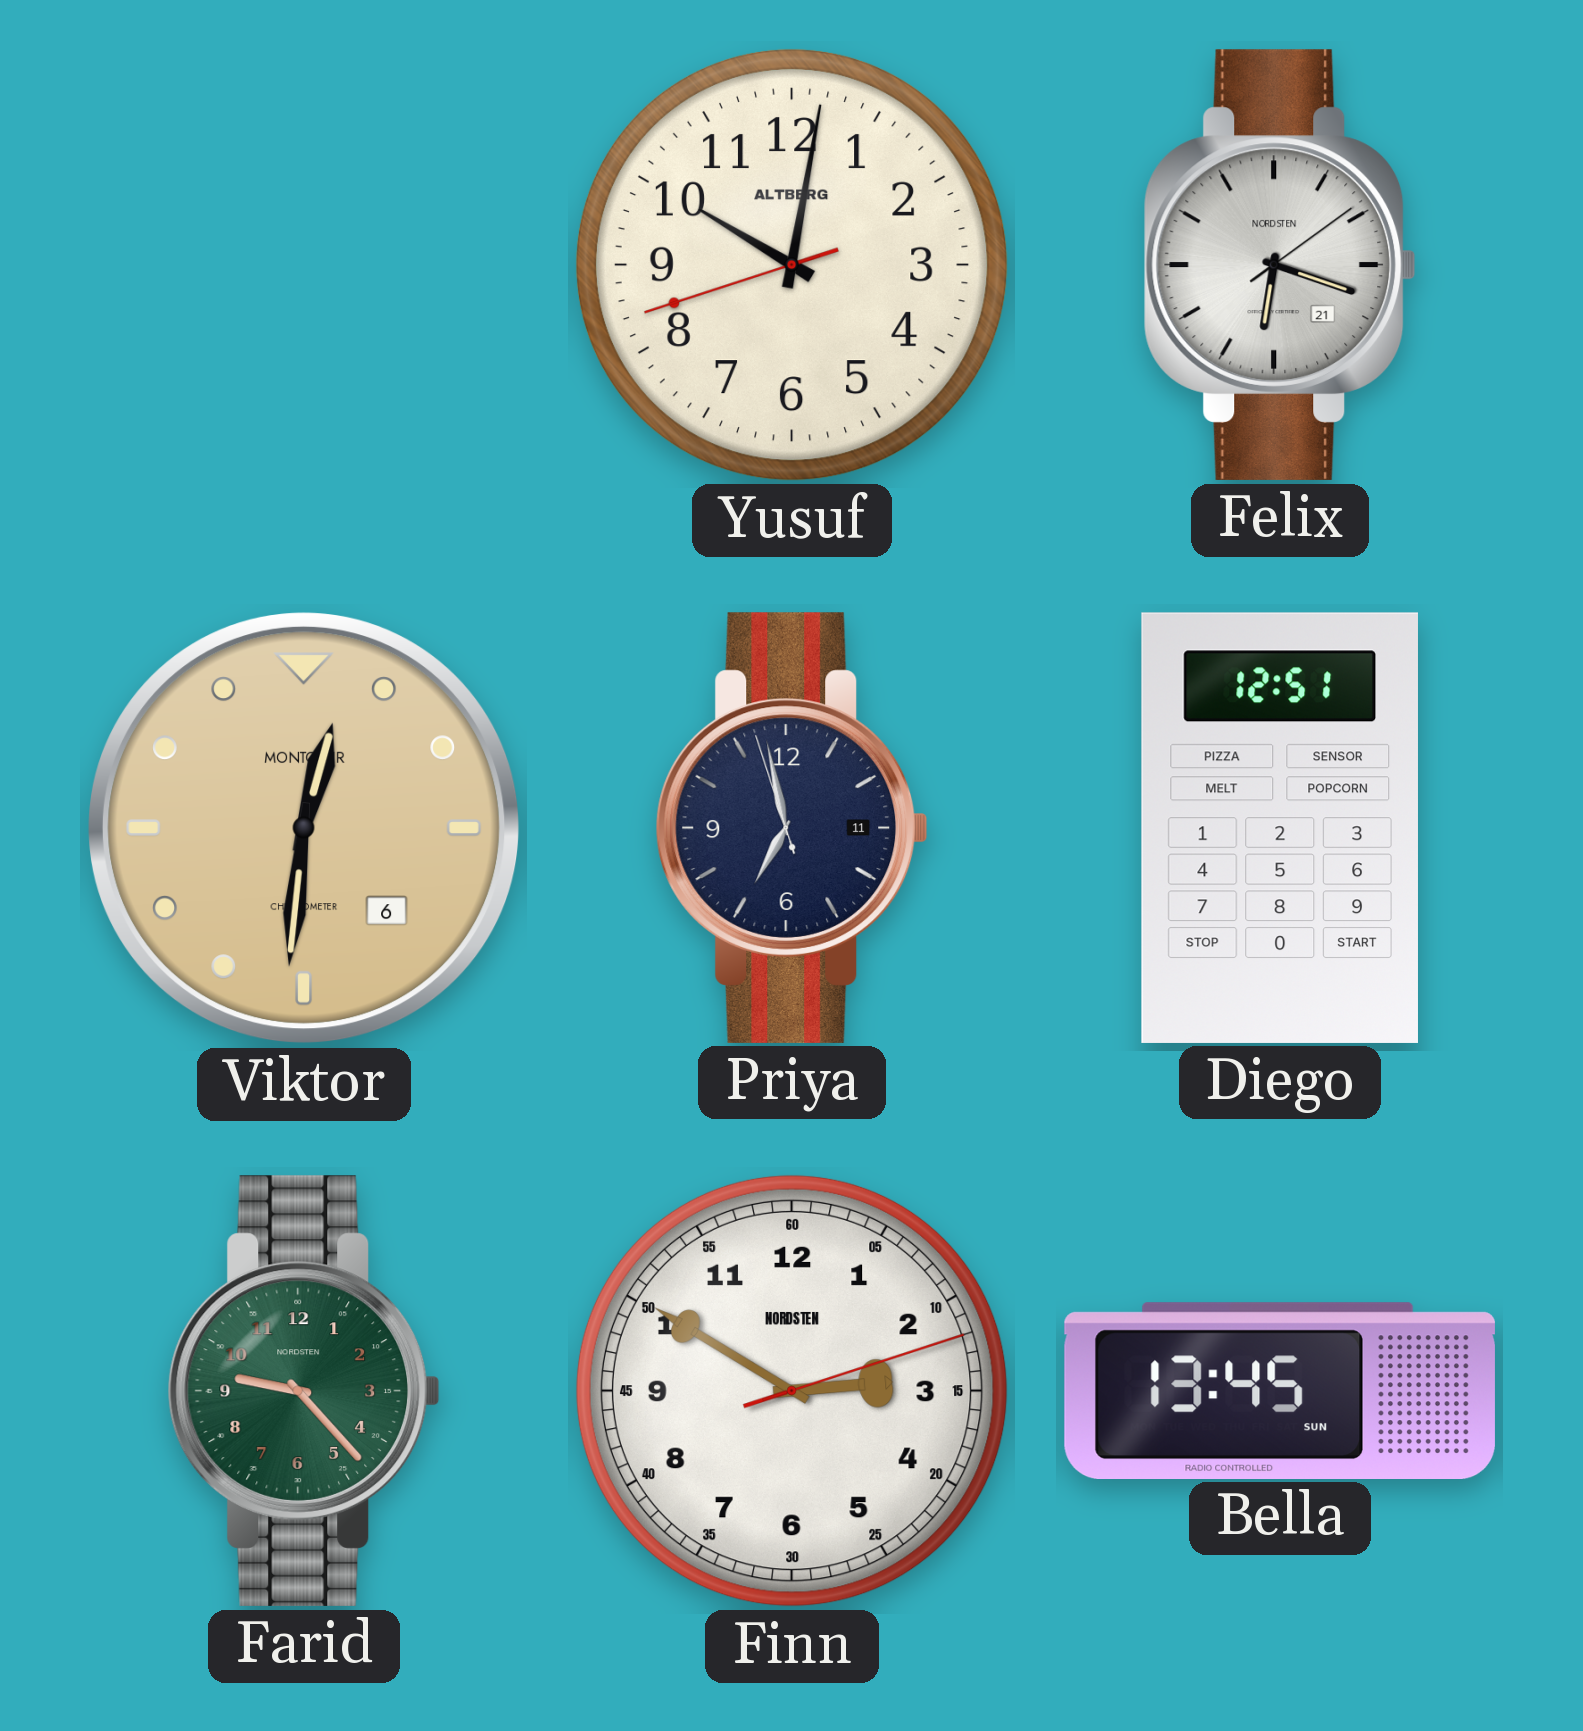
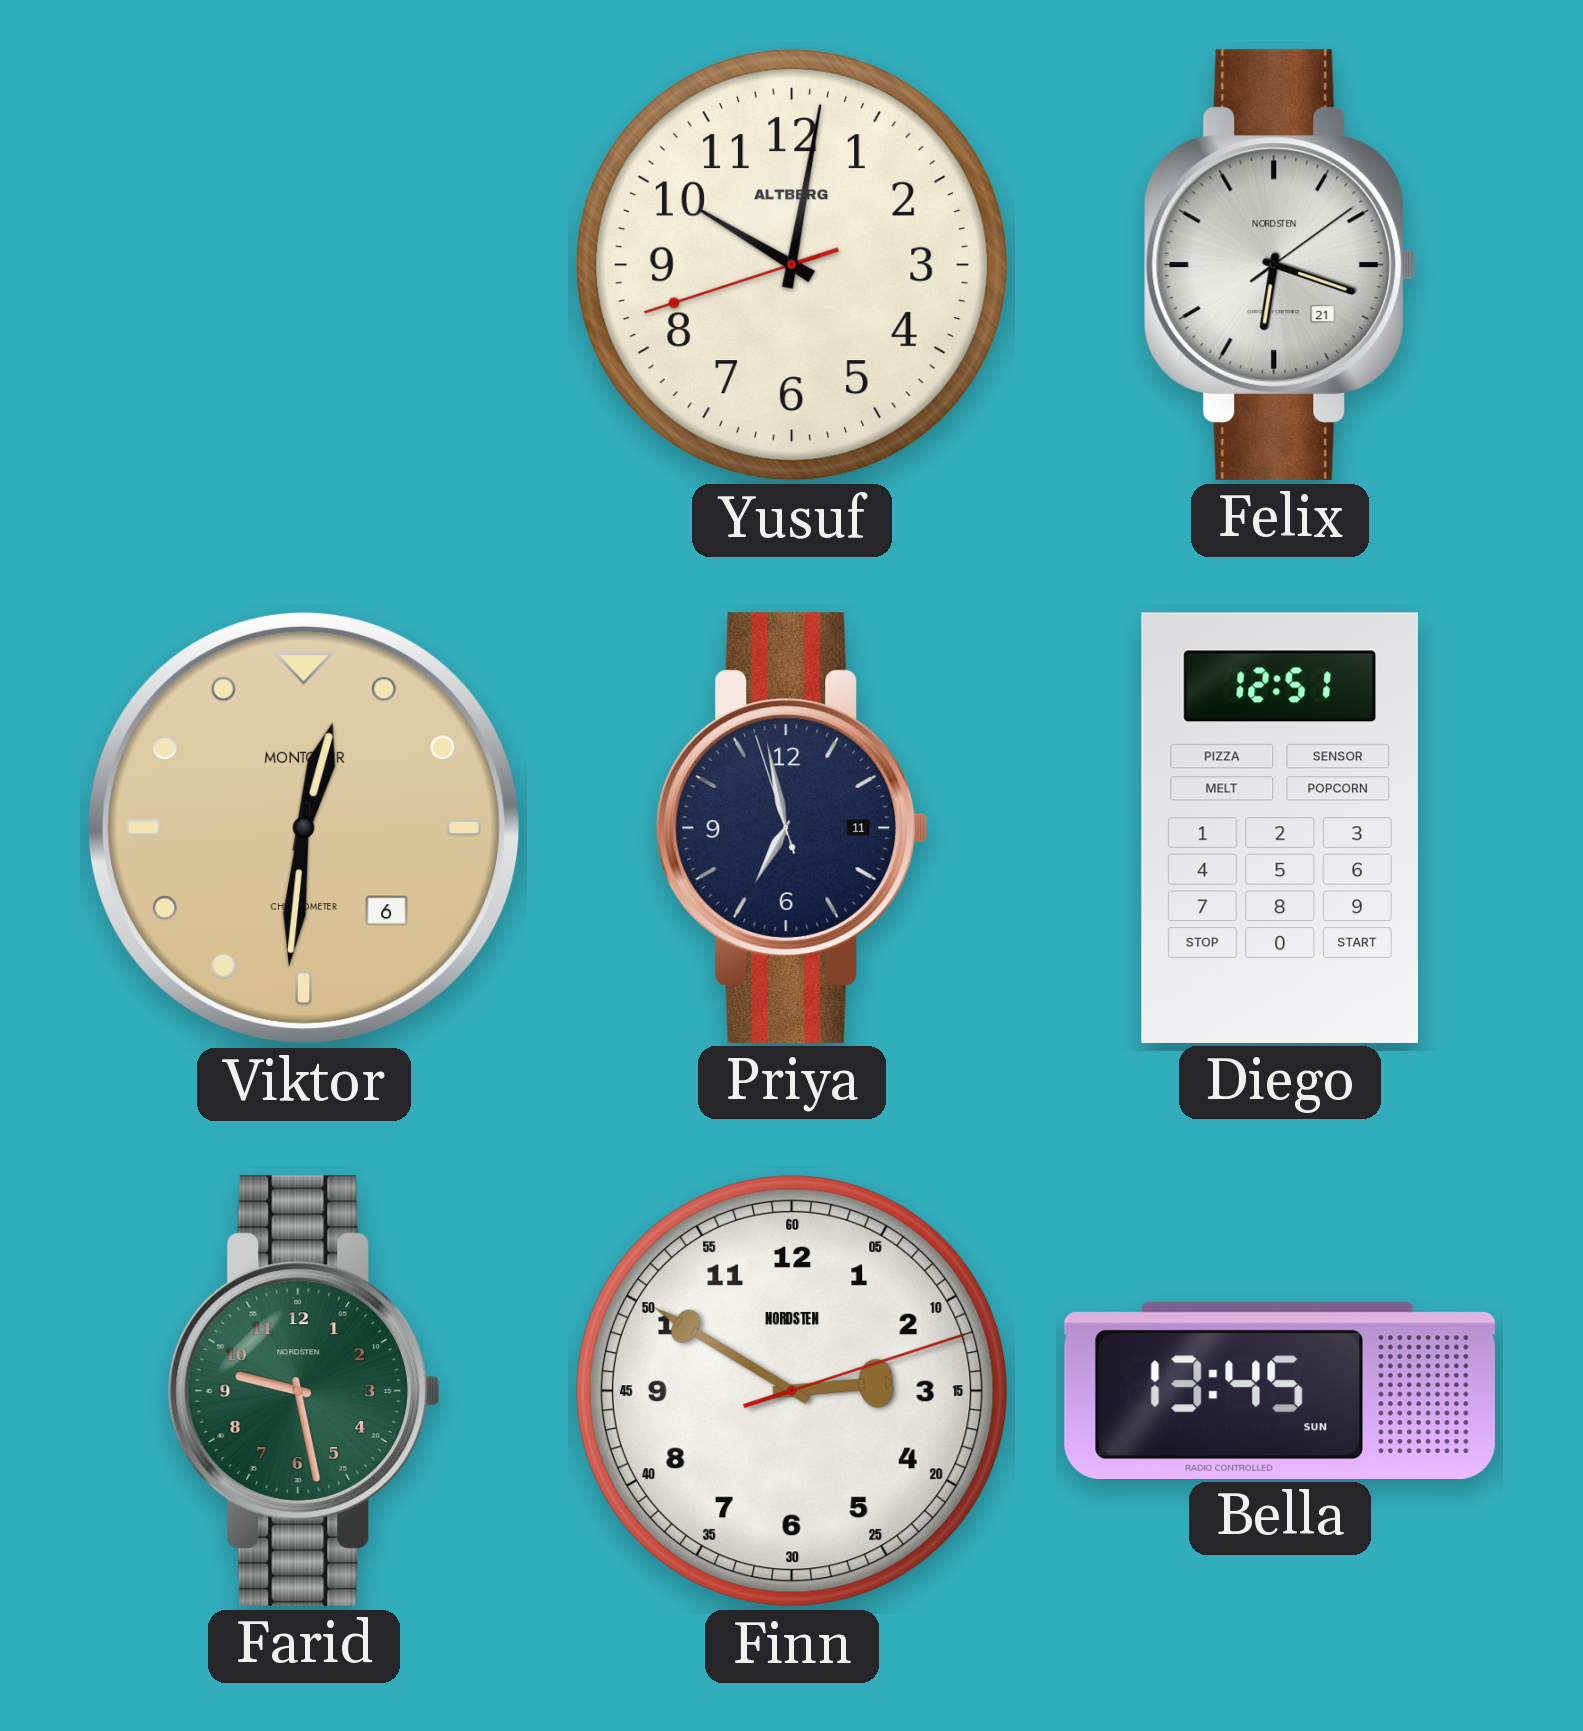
Farid: 9:23 -> 9:28
